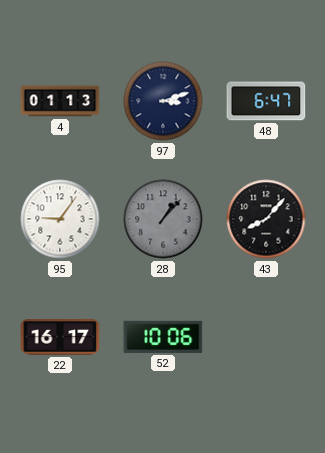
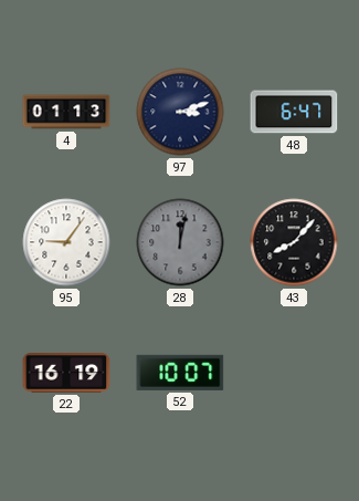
28: 1:07 -> 12:02
22: 16:17 -> 16:19
52: 10:06 -> 10:07
